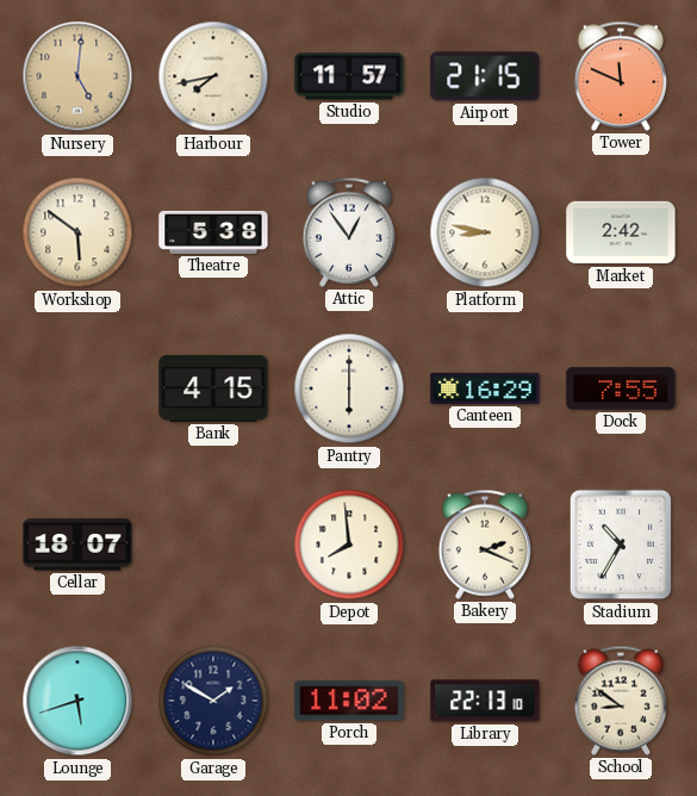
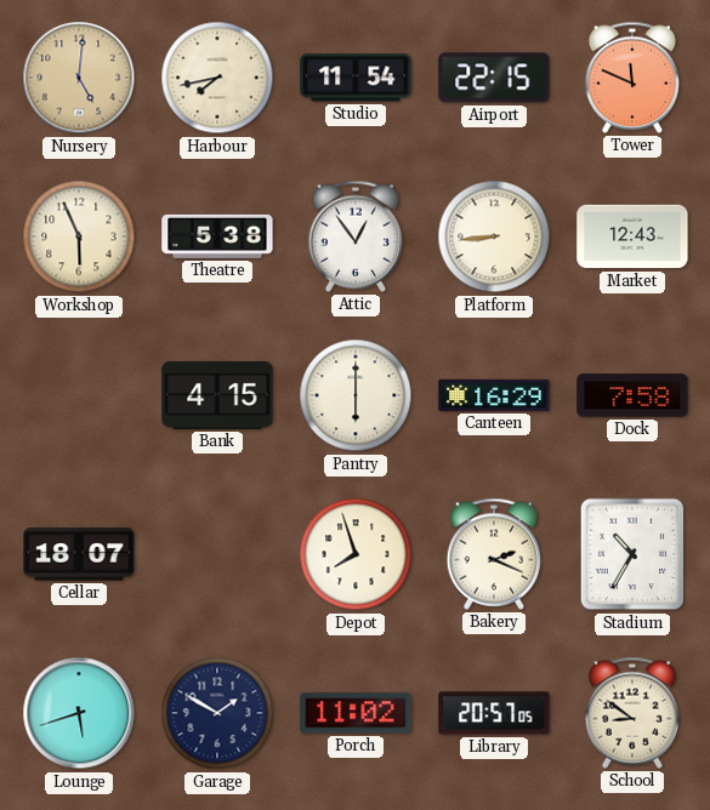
Studio: 11:57 -> 11:54
Airport: 21:15 -> 22:15
Workshop: 5:51 -> 5:56
Platform: 8:47 -> 8:44
Market: 2:42 -> 12:43
Dock: 7:55 -> 7:58
Depot: 7:59 -> 7:57
Library: 22:13 -> 20:57
